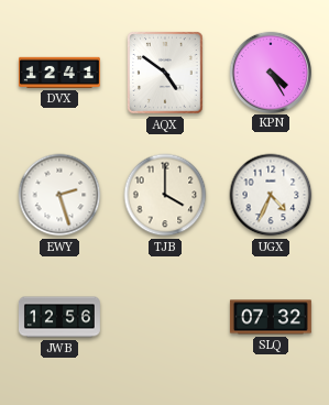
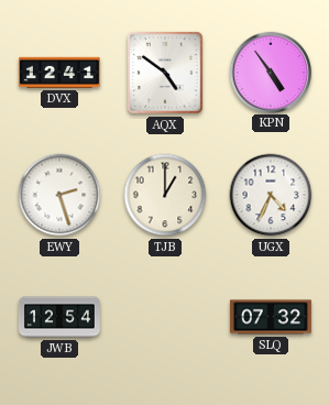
KPN: 4:25 -> 4:54
TJB: 4:00 -> 1:00
JWB: 12:56 -> 12:54
